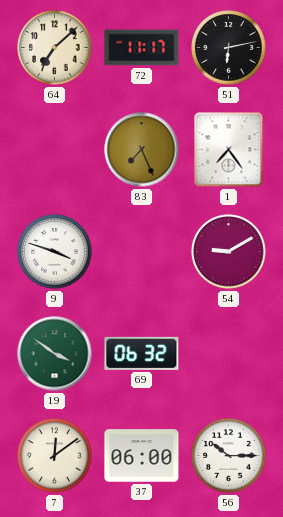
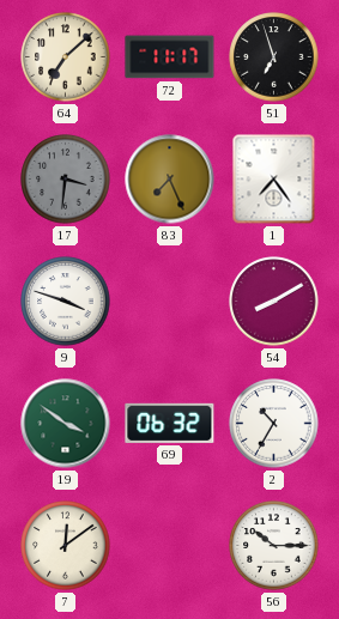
51: 6:13 -> 6:57
17: none -> 3:31
54: 9:10 -> 8:10
2: none -> 10:35
37: 06:00 -> none
